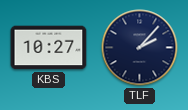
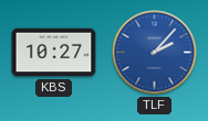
TLF dial: navy -> blue
